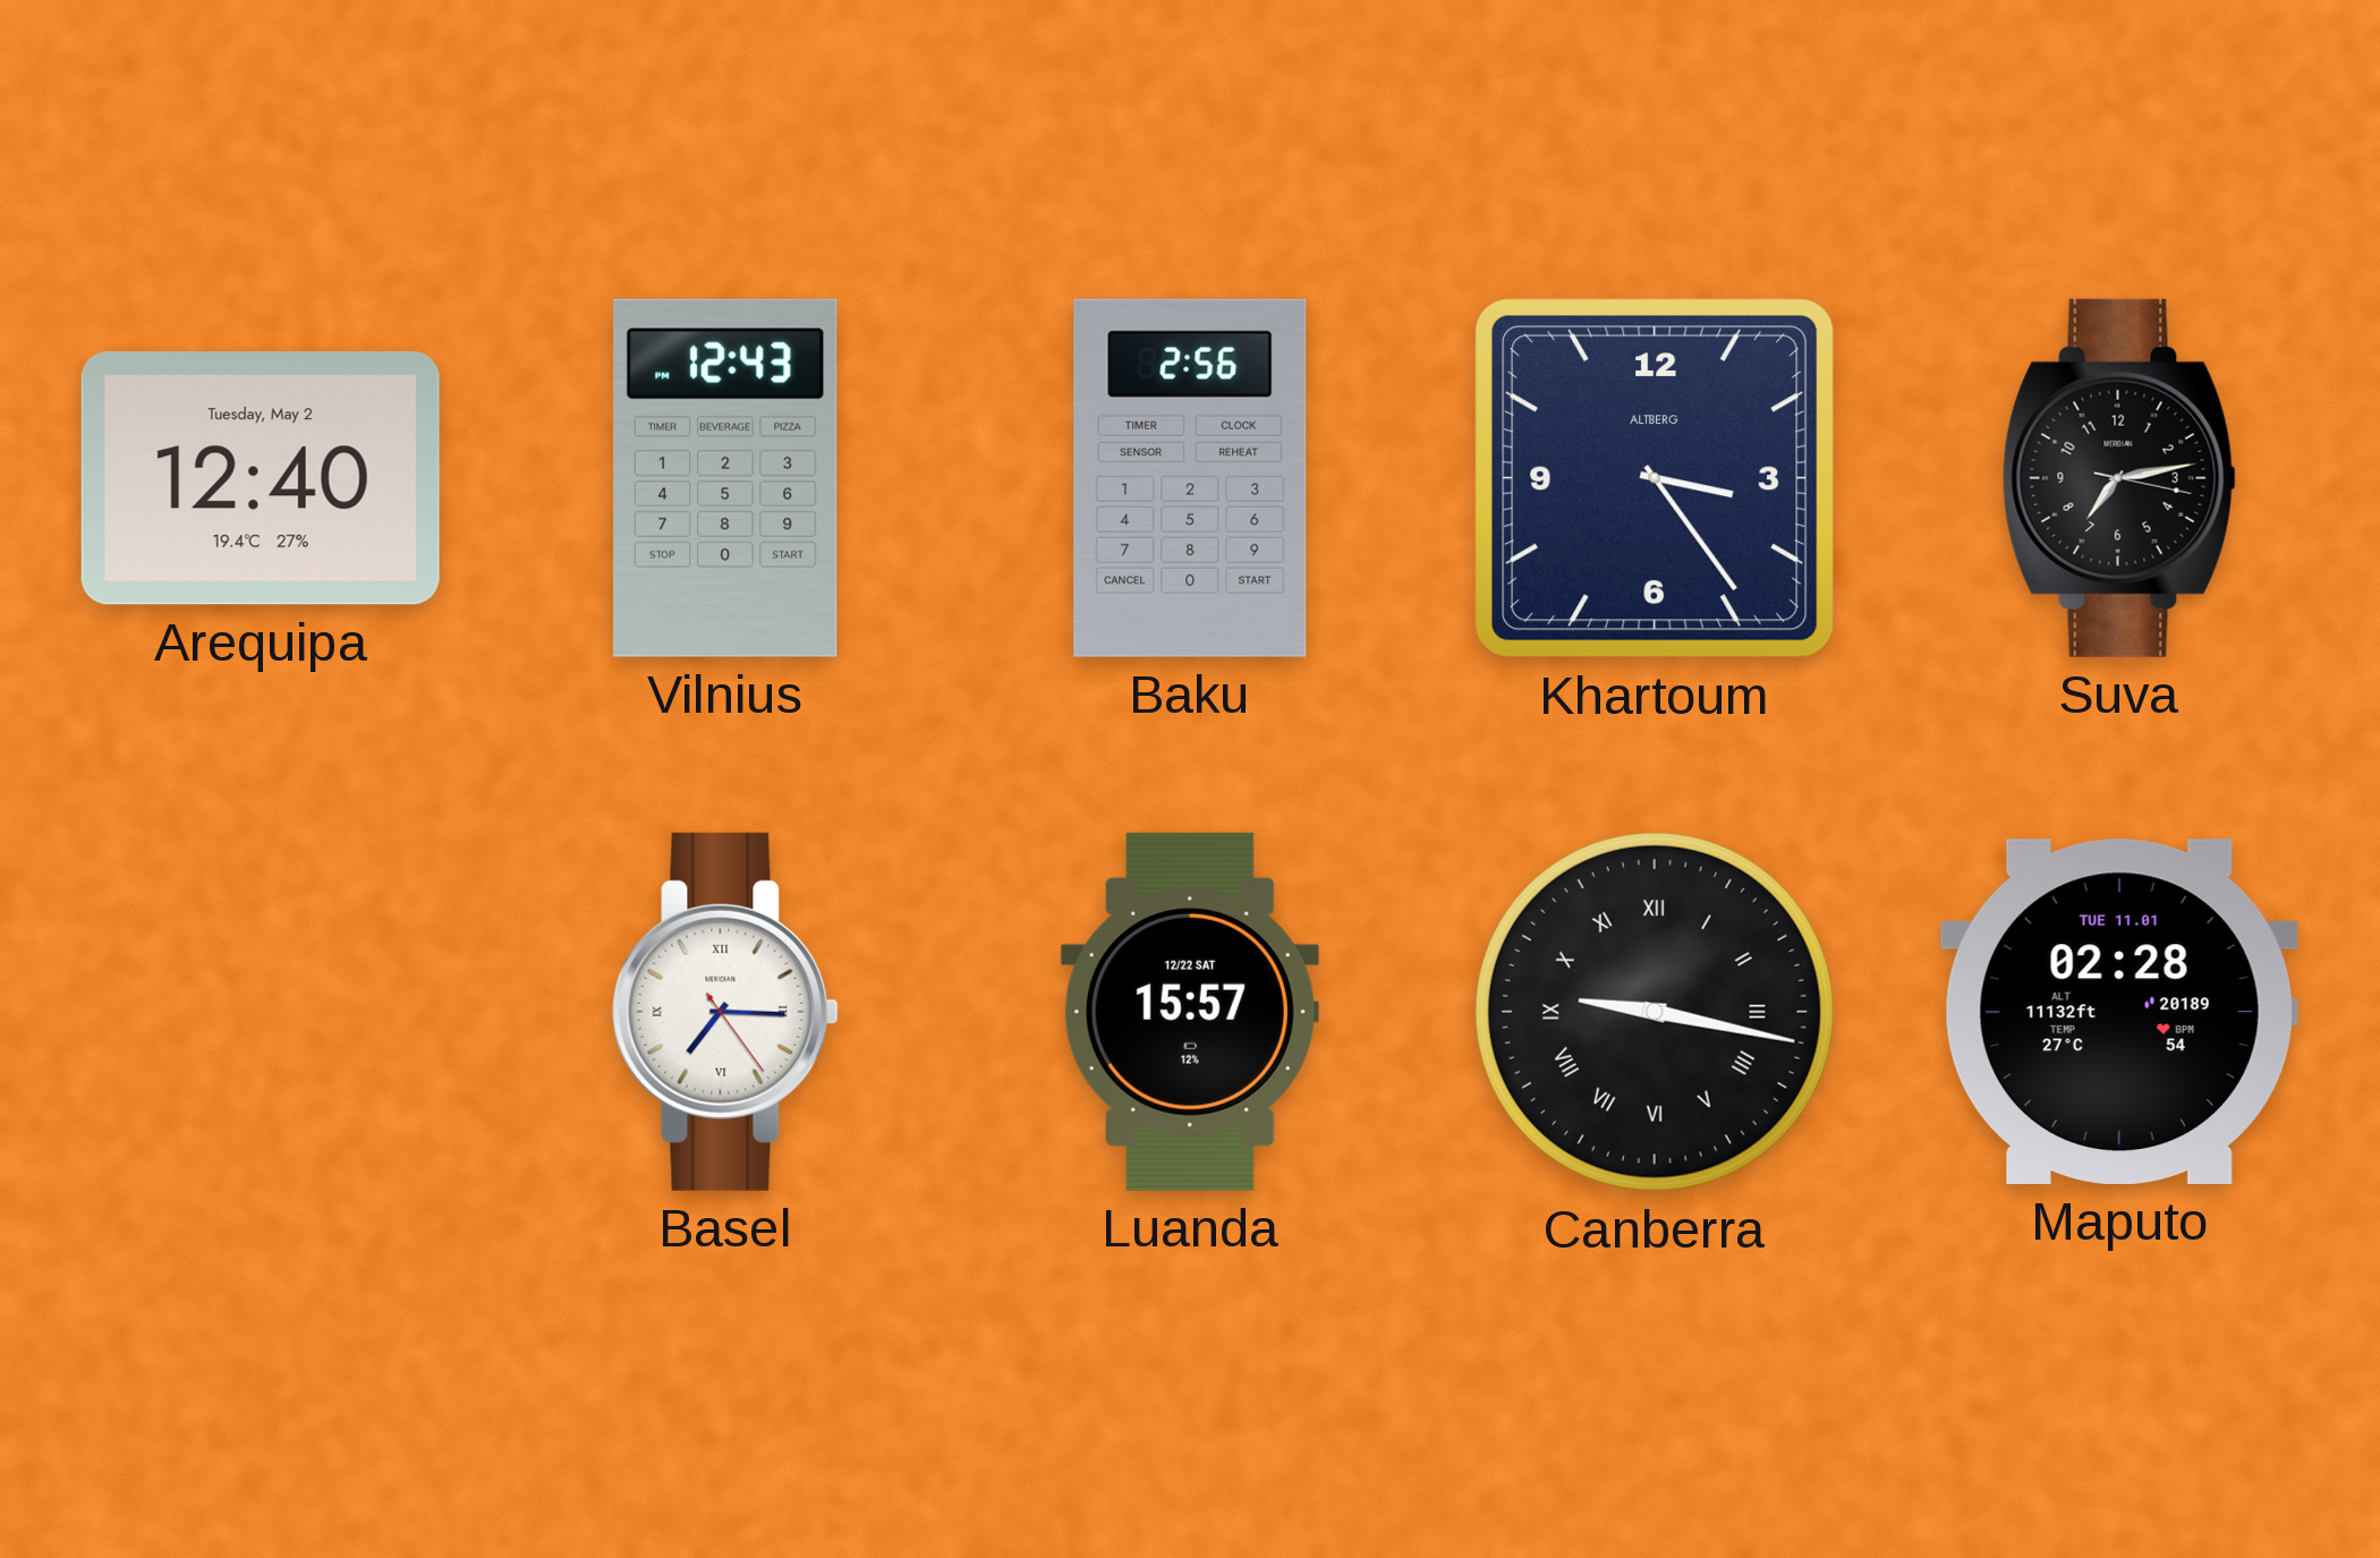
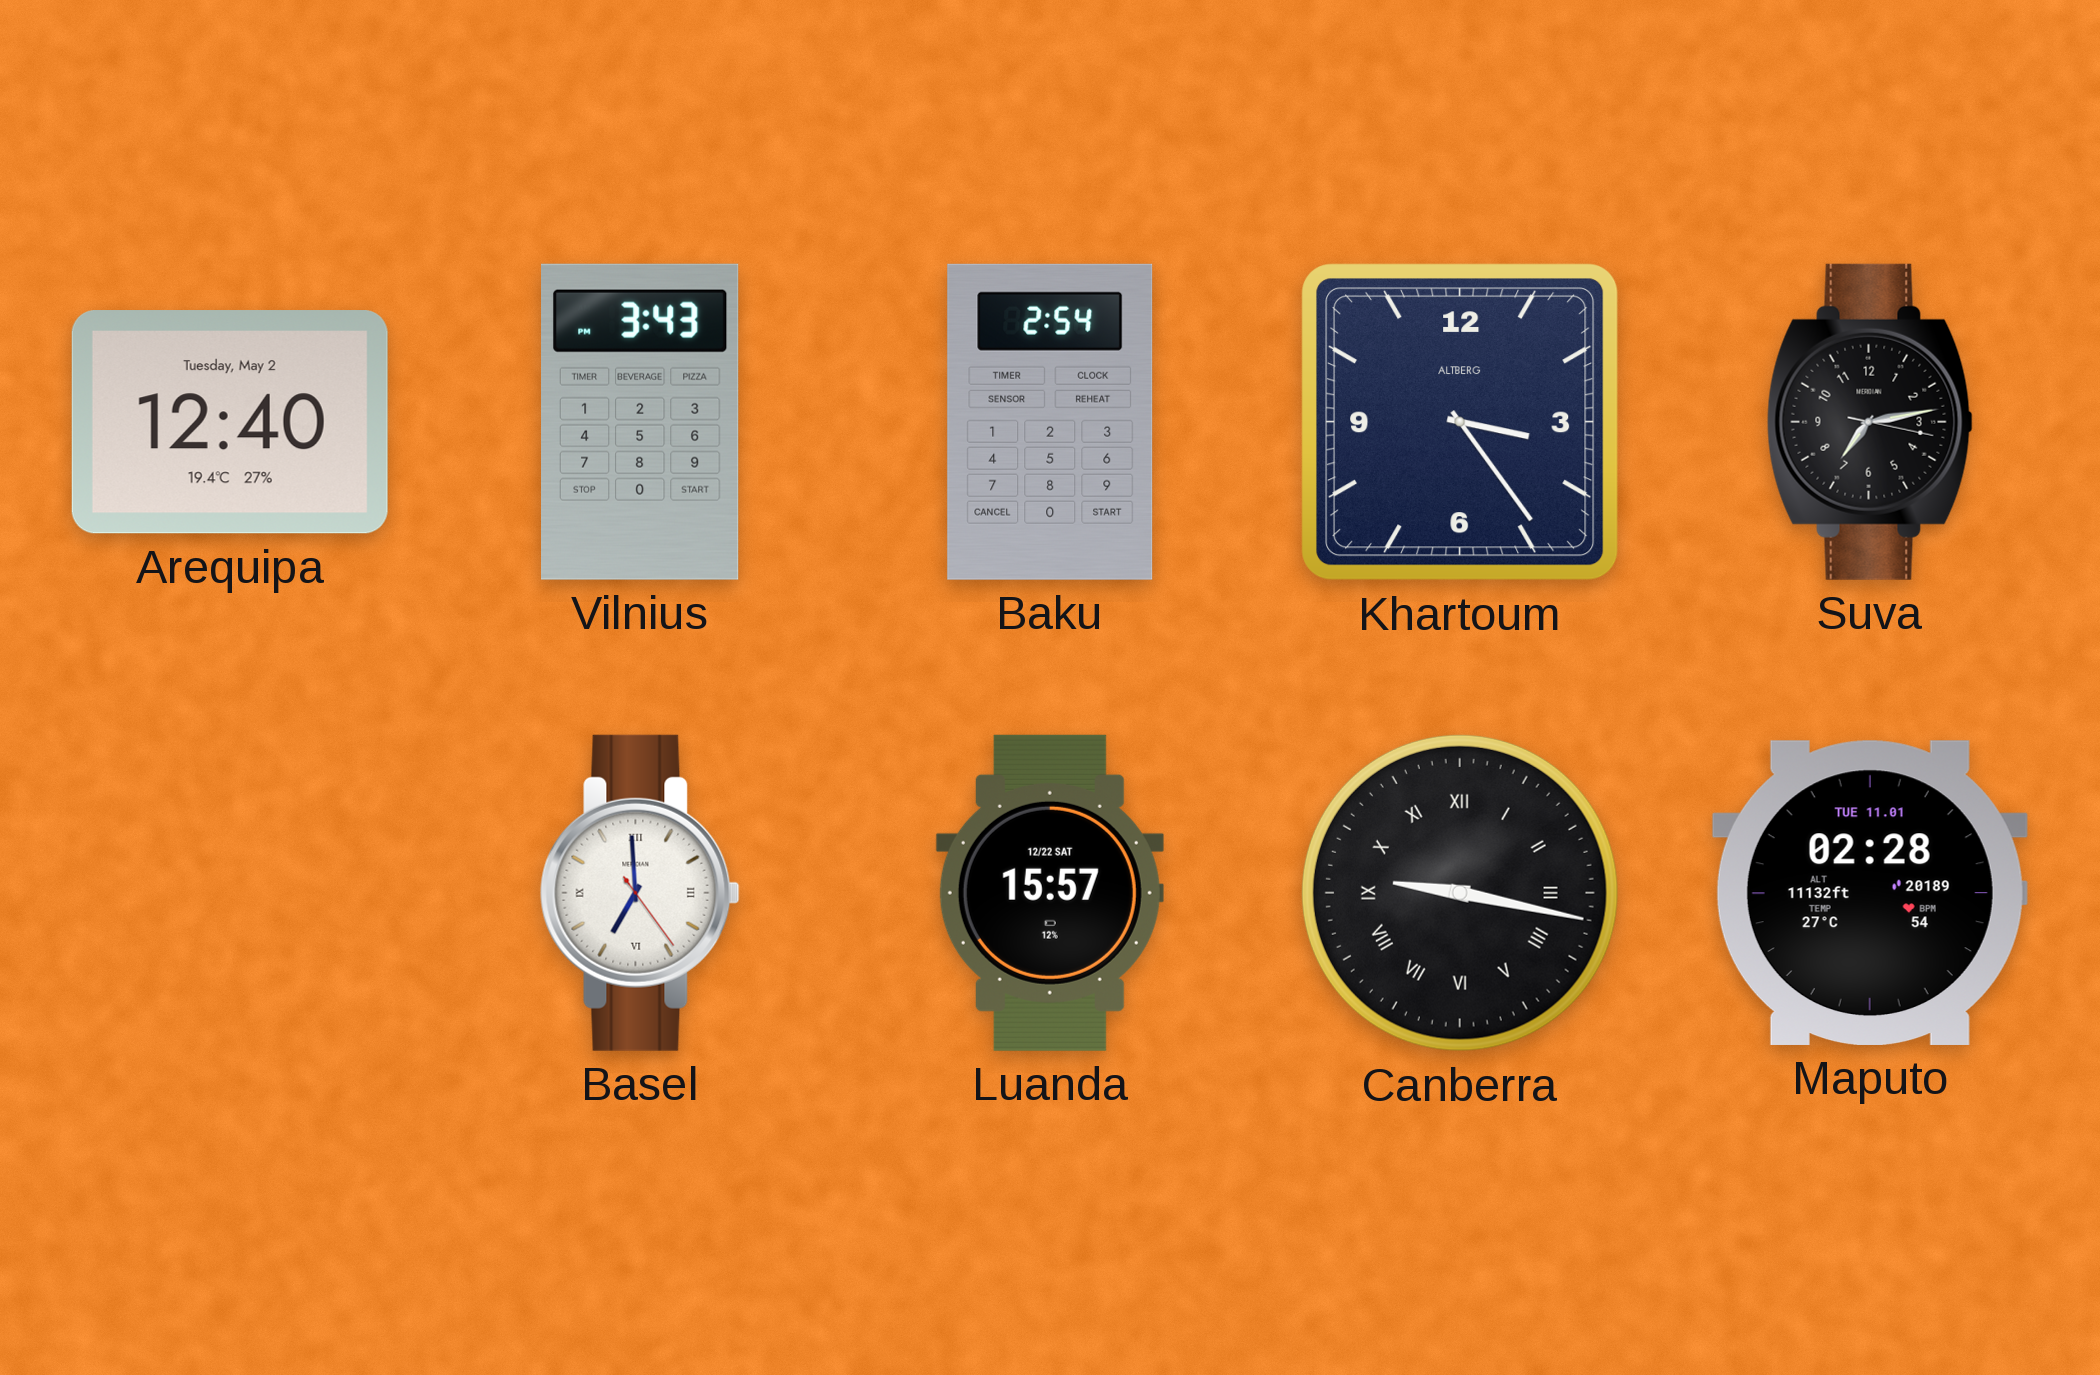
Vilnius: 12:43 -> 3:43
Baku: 2:56 -> 2:54
Basel: 7:15 -> 6:59
